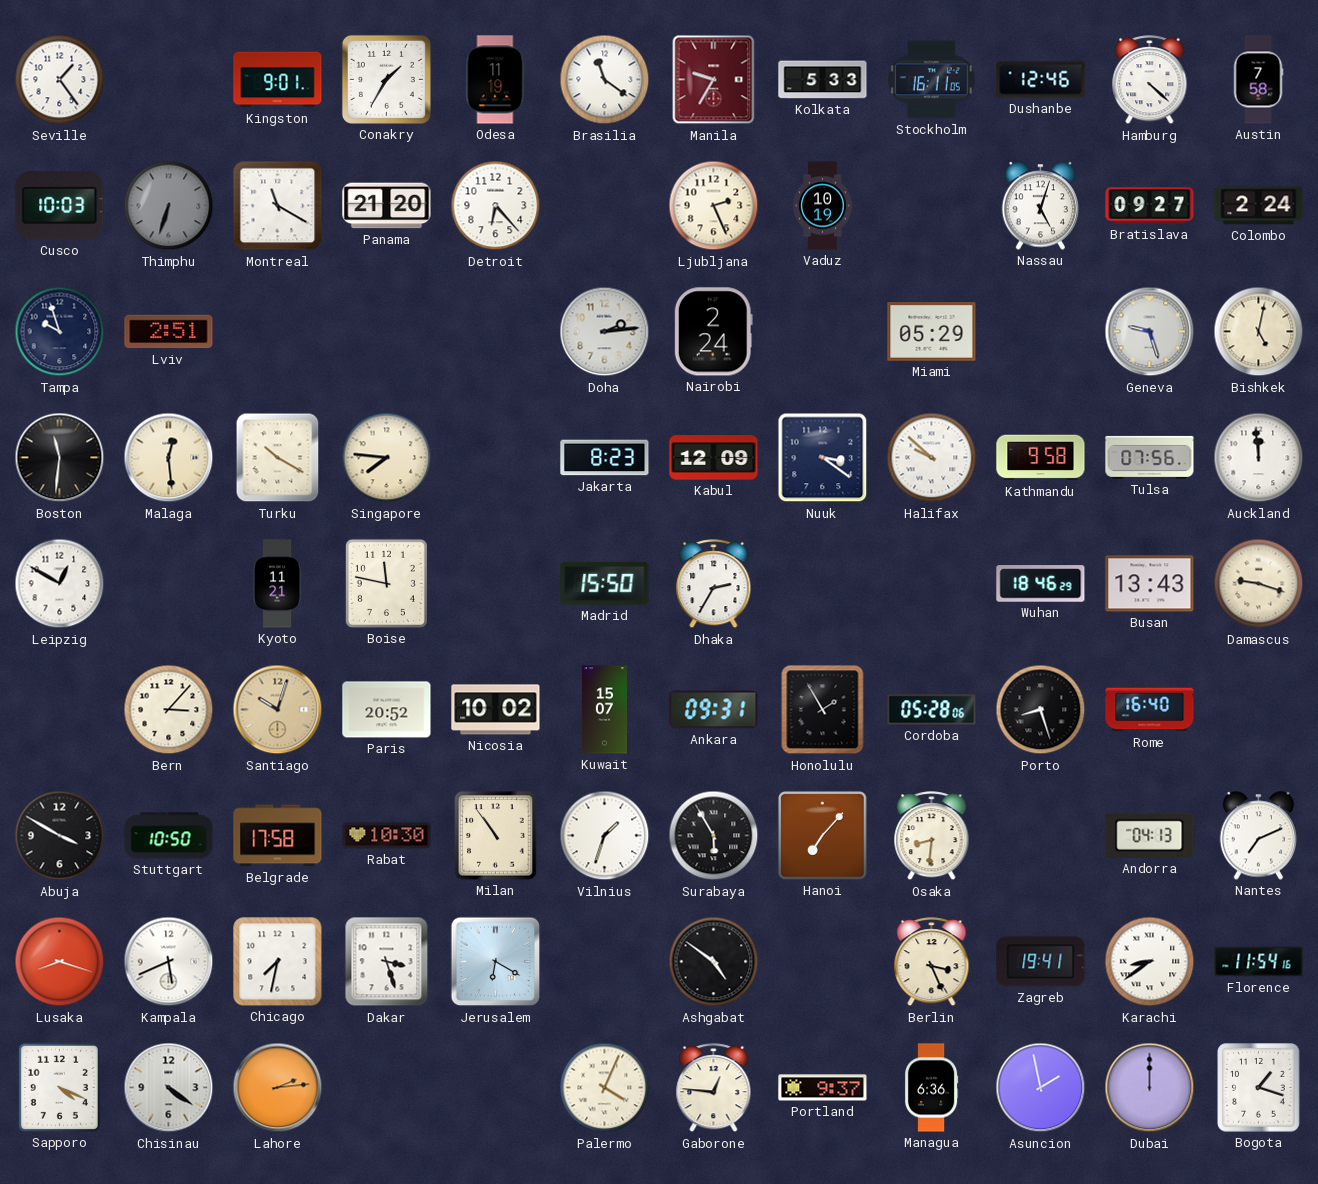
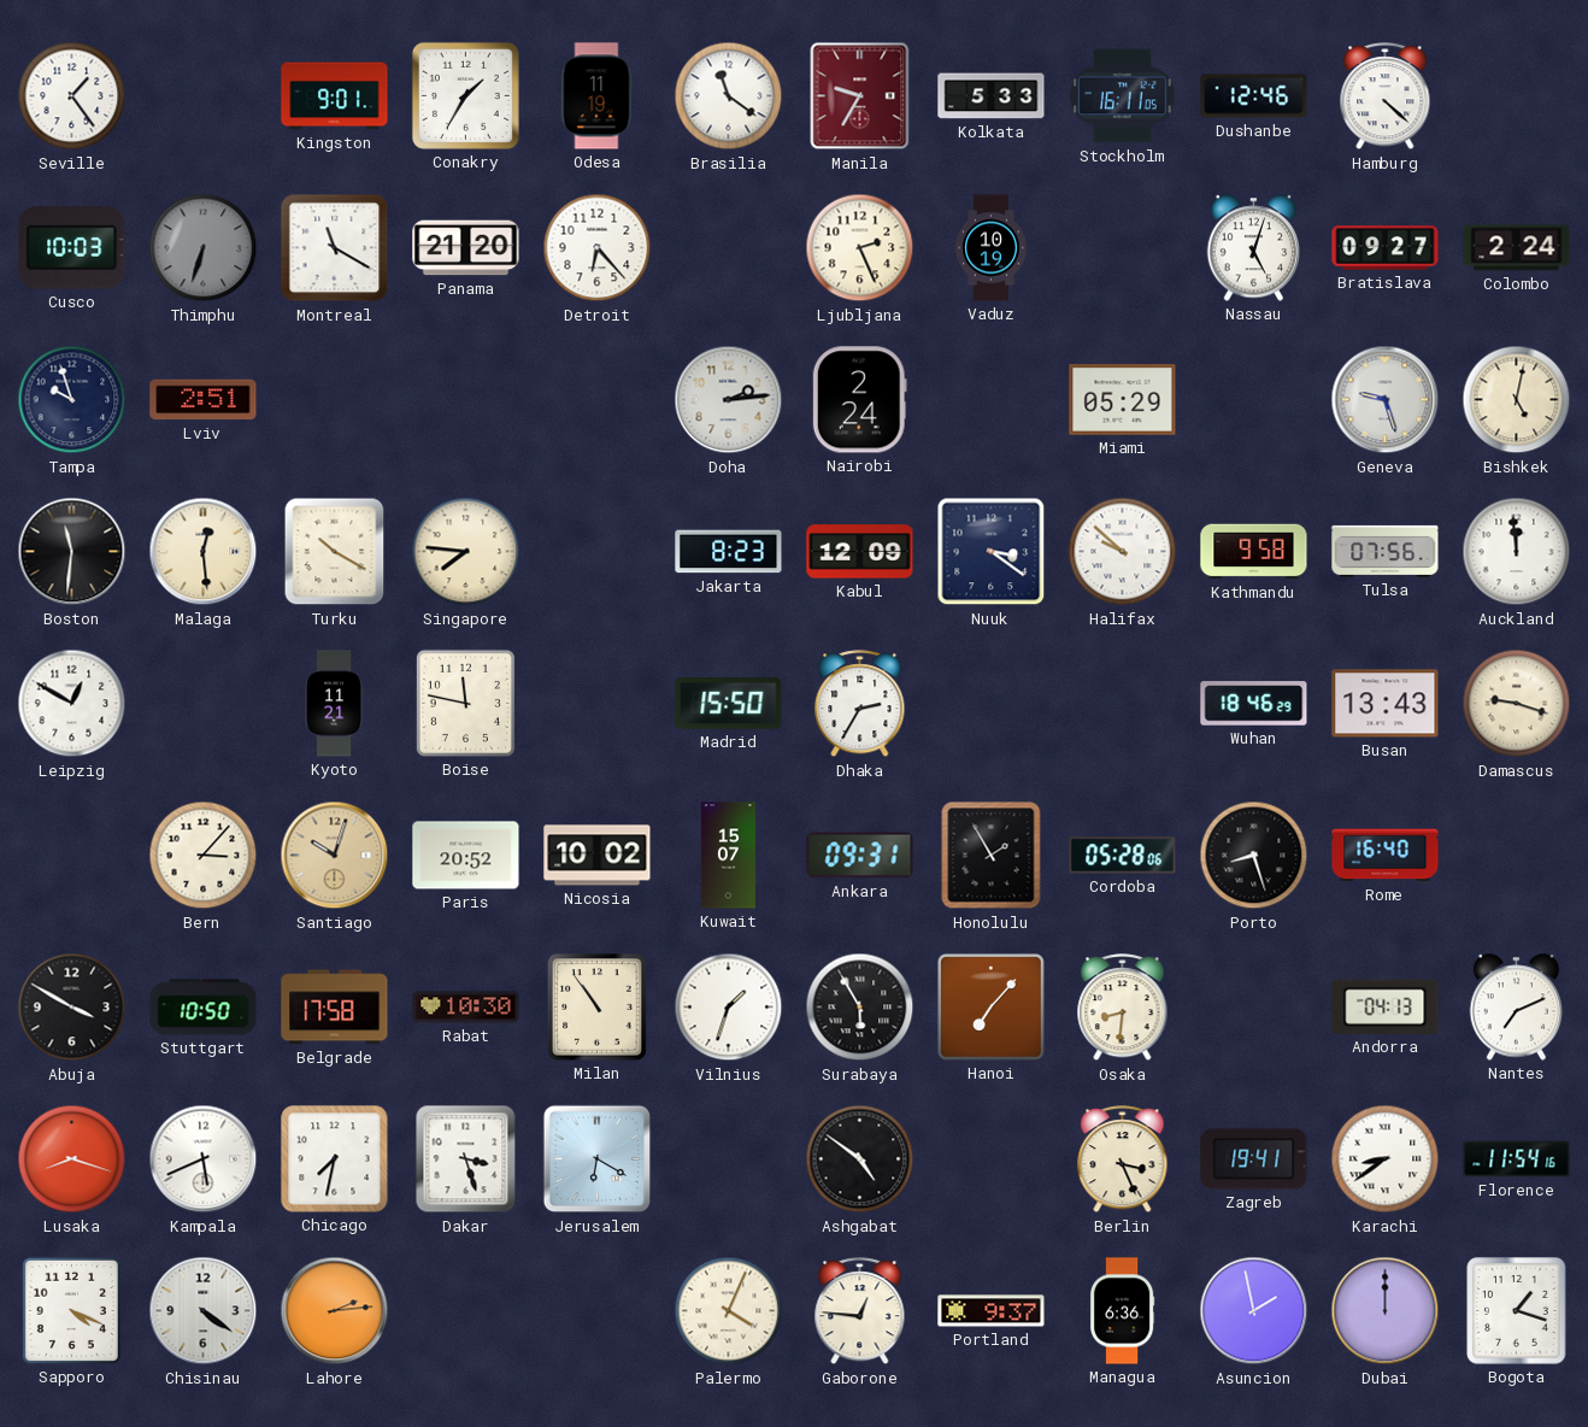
Austin: 7:58 -> none
